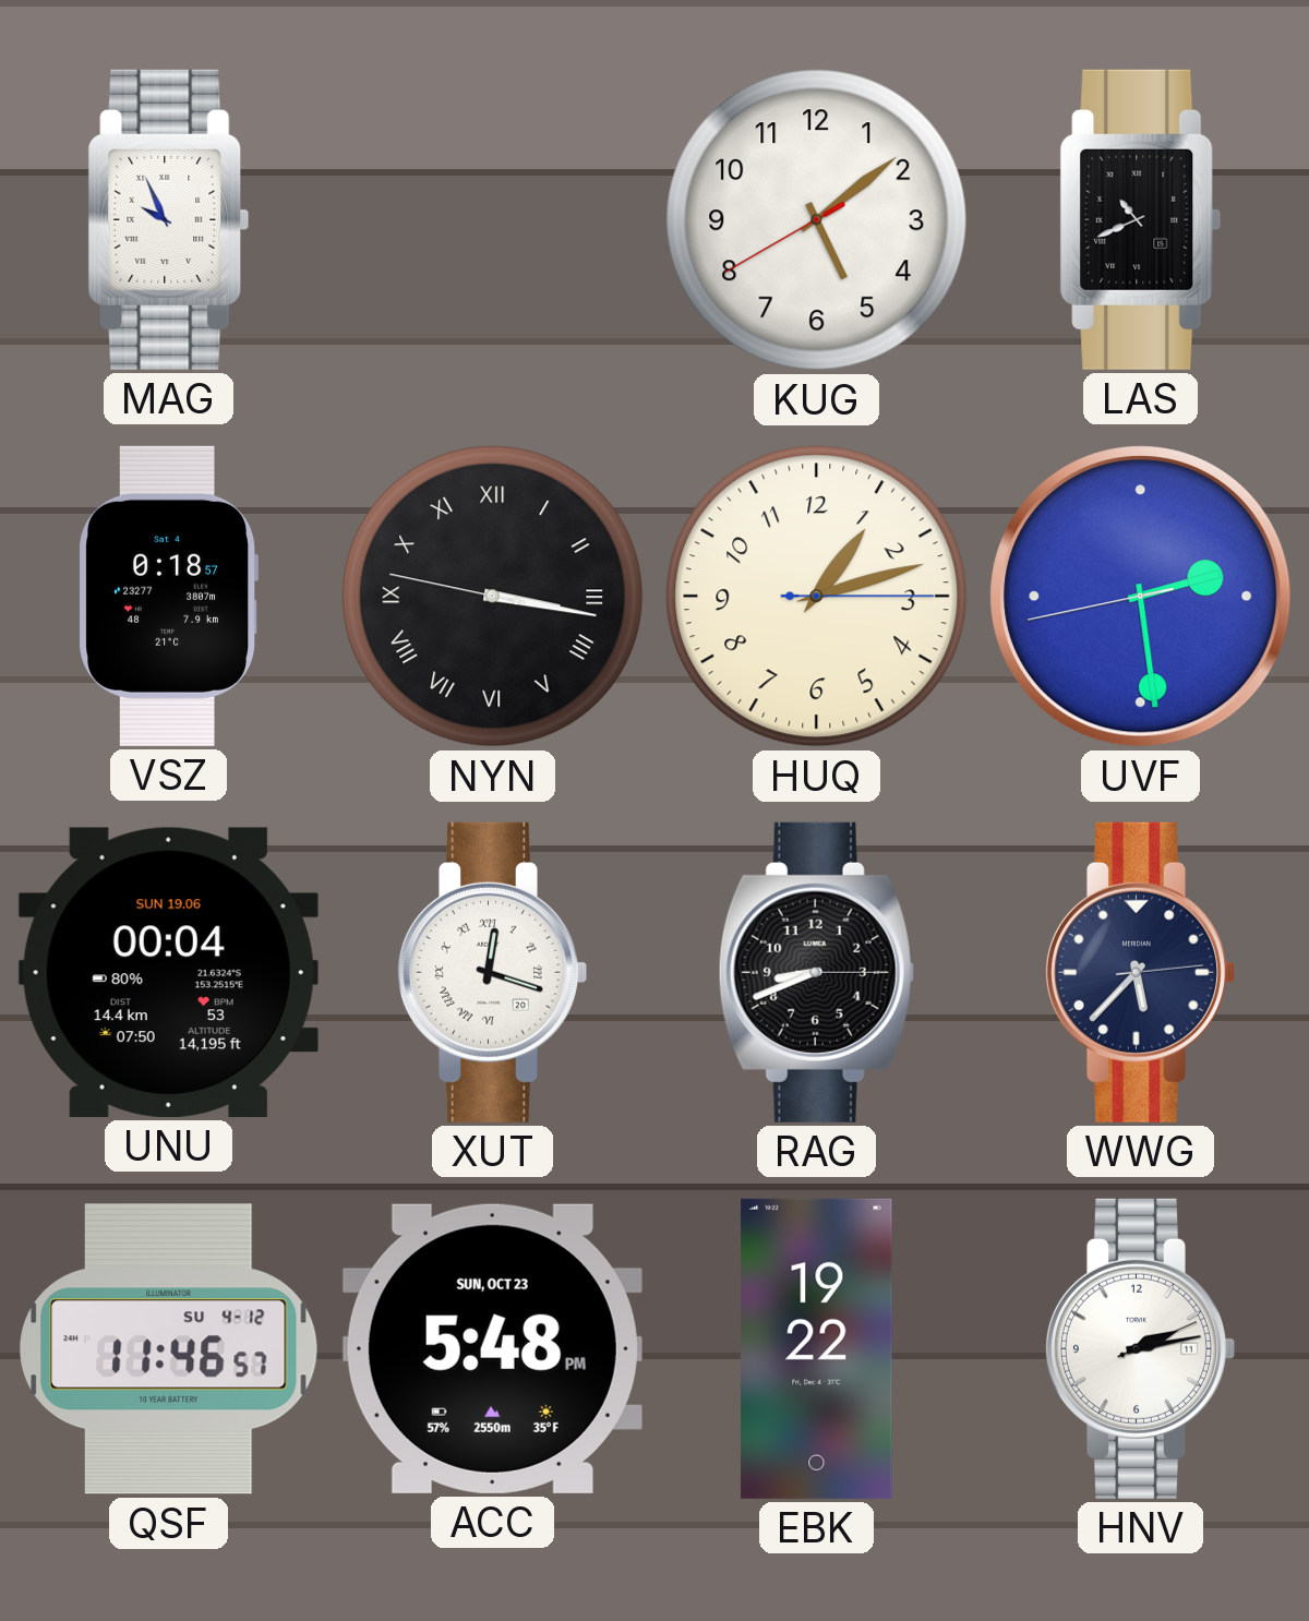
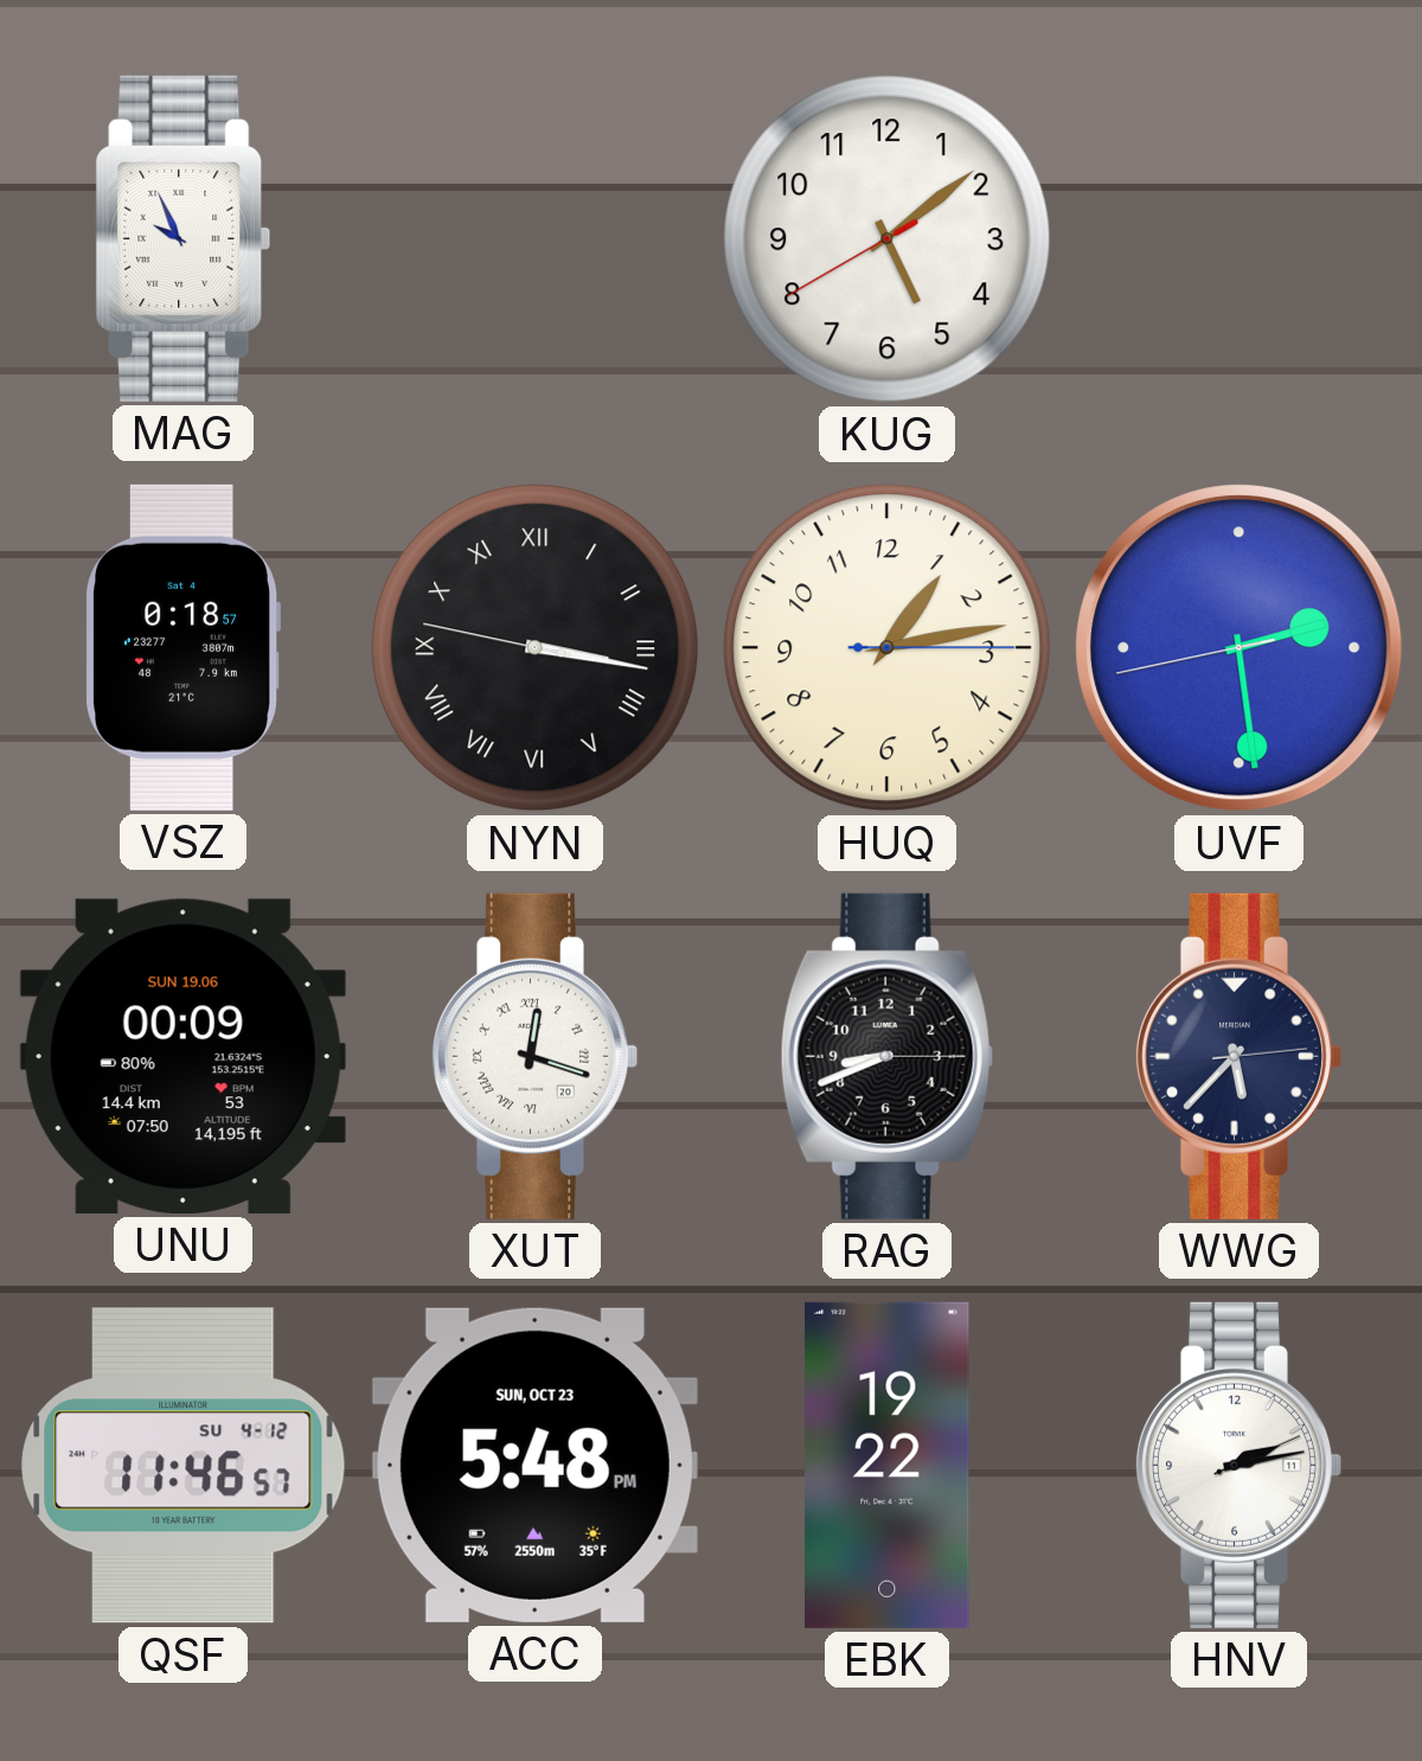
LAS: 10:41 -> none
HUQ: 1:12 -> 1:13
UNU: 00:04 -> 00:09
